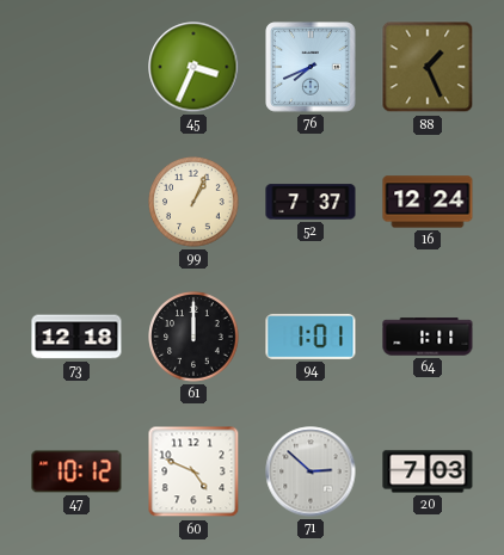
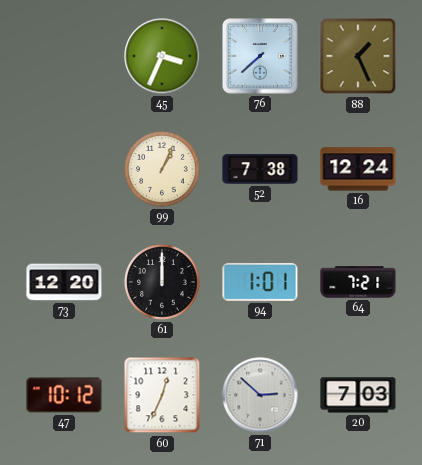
76: 7:41 -> 7:38
52: 7:37 -> 7:38
73: 12:18 -> 12:20
64: 1:11 -> 7:21
60: 4:49 -> 12:34
